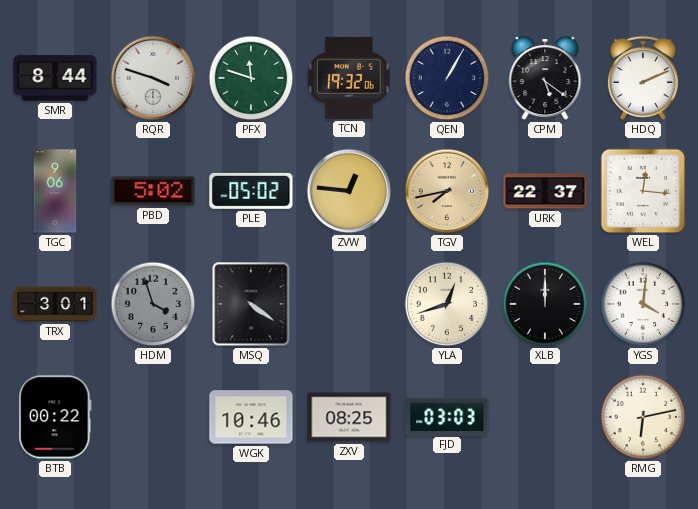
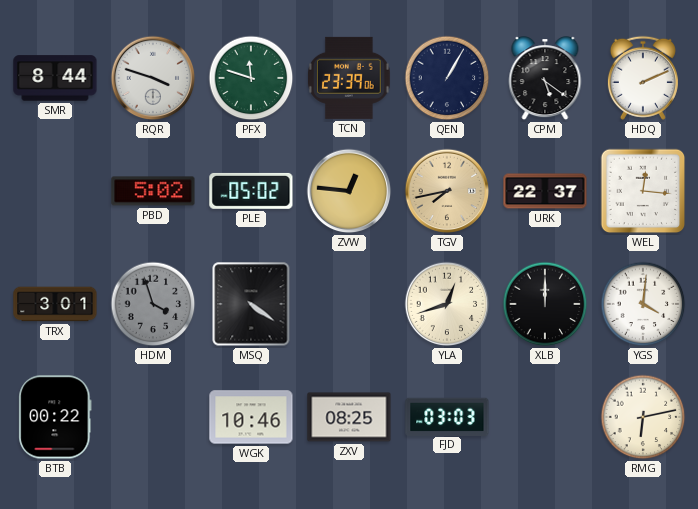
TCN: 19:32 -> 23:39
TGC: 9:06 -> none
